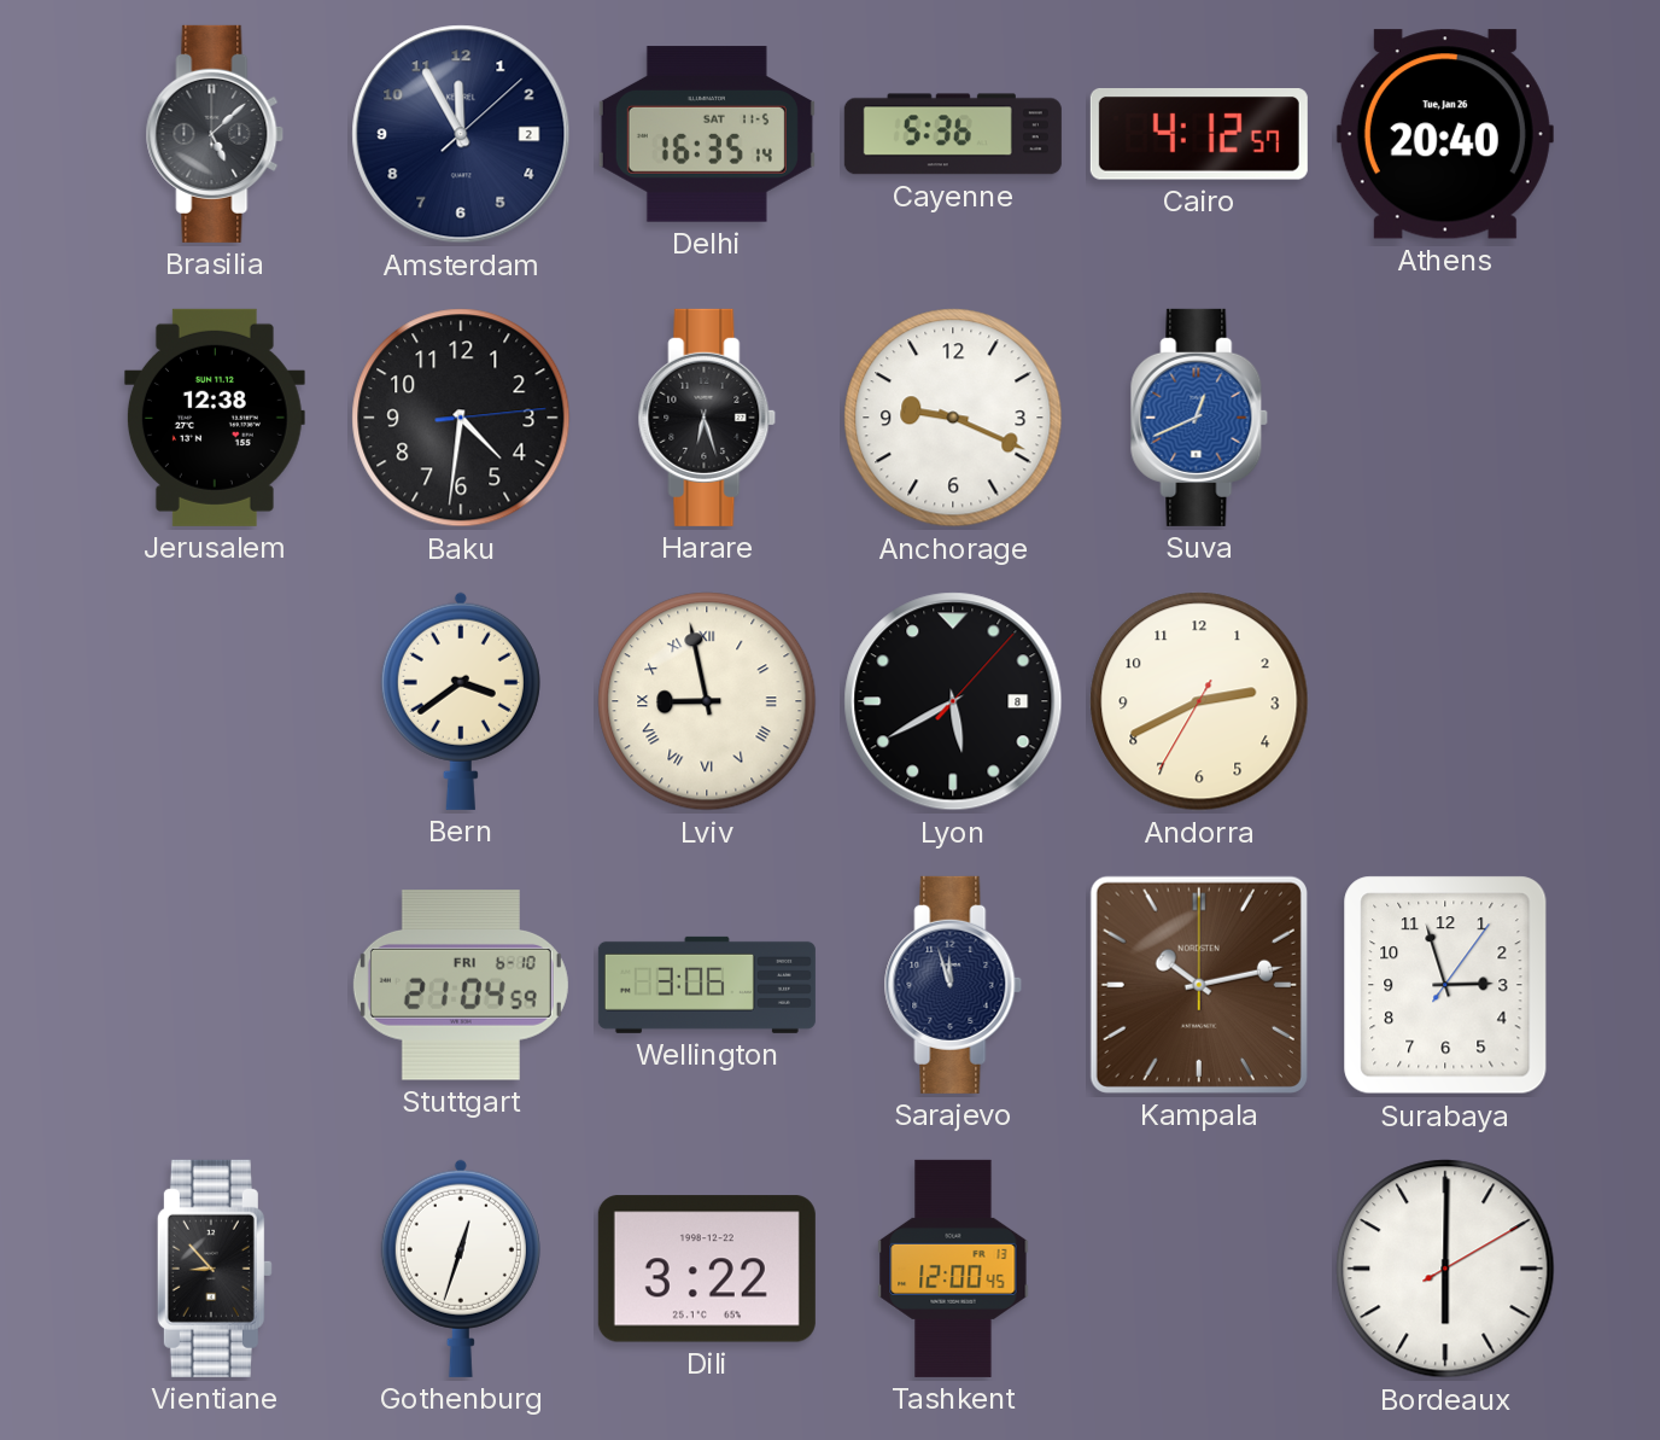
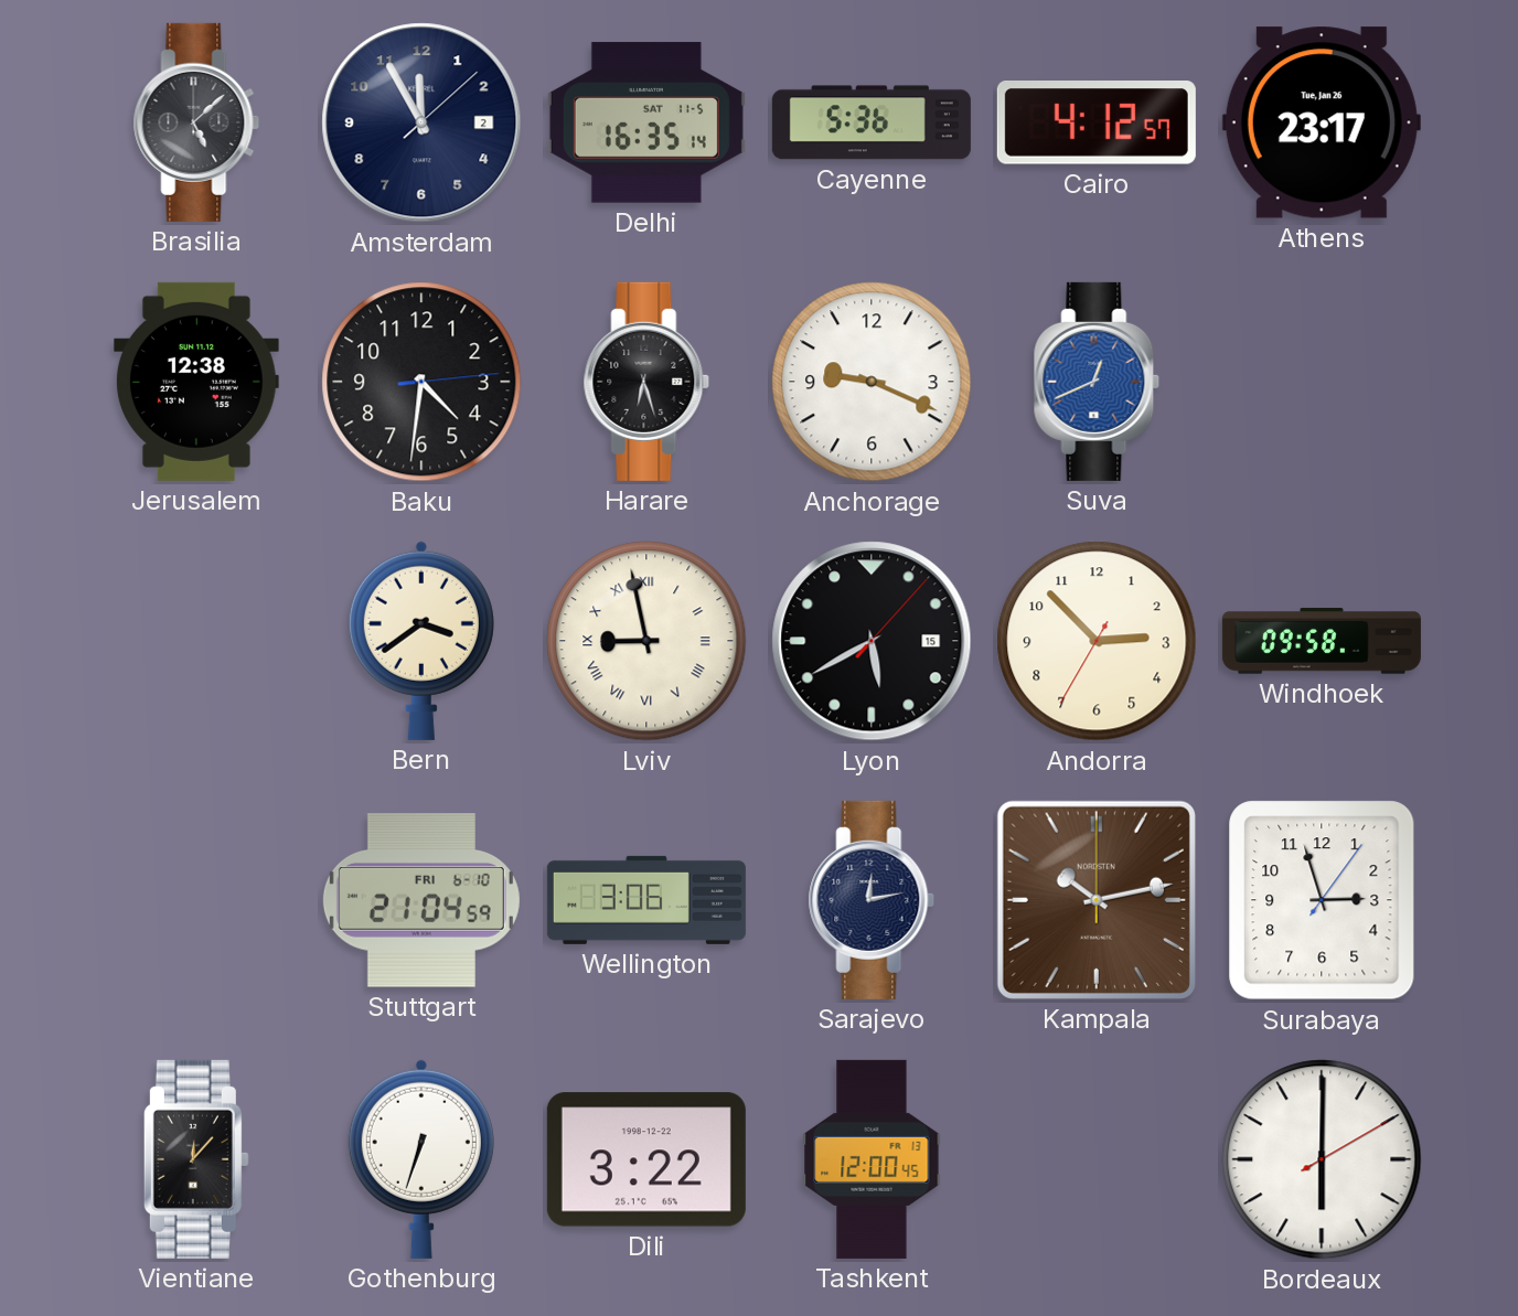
Athens: 20:40 -> 23:17
Lyon date: 8 -> 15
Andorra: 2:40 -> 2:52
Windhoek: none -> 09:58
Sarajevo: 11:57 -> 12:13
Vientiane: 8:53 -> 12:07
Gothenburg: 12:33 -> 6:33
